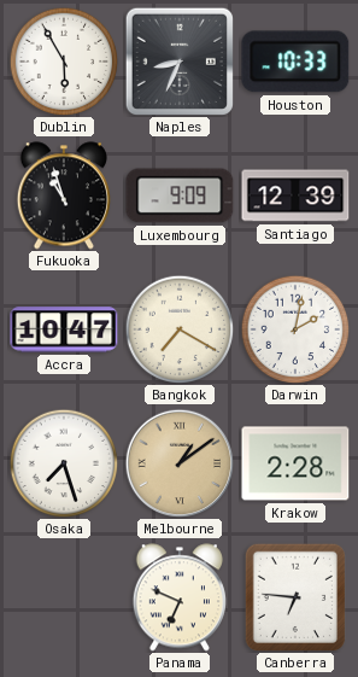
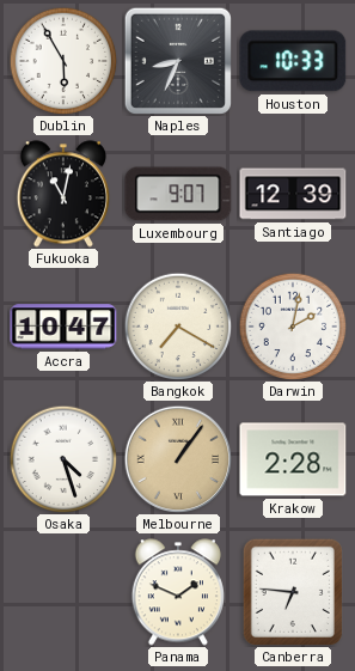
Fukuoka: 10:57 -> 11:02
Luxembourg: 9:09 -> 9:07
Osaka: 7:27 -> 4:27
Melbourne: 1:09 -> 1:06
Panama: 6:49 -> 1:49
